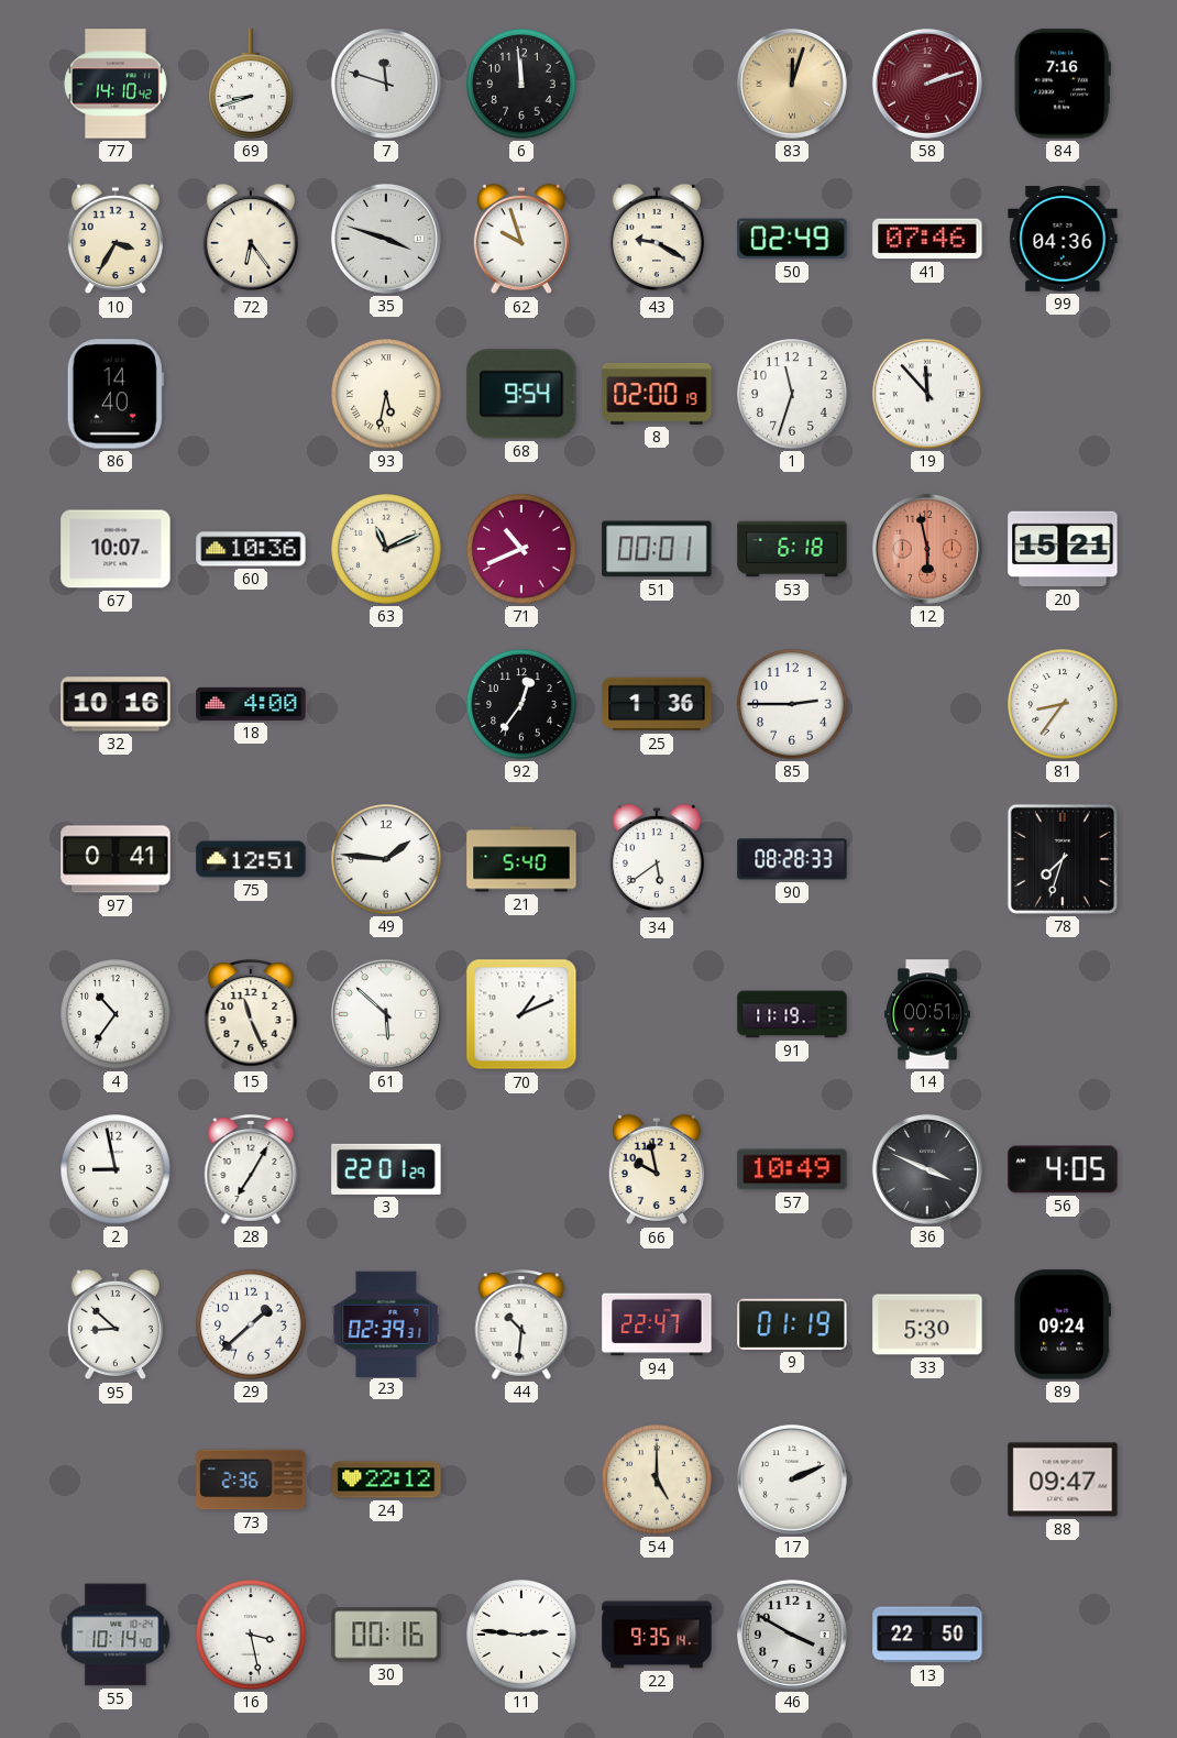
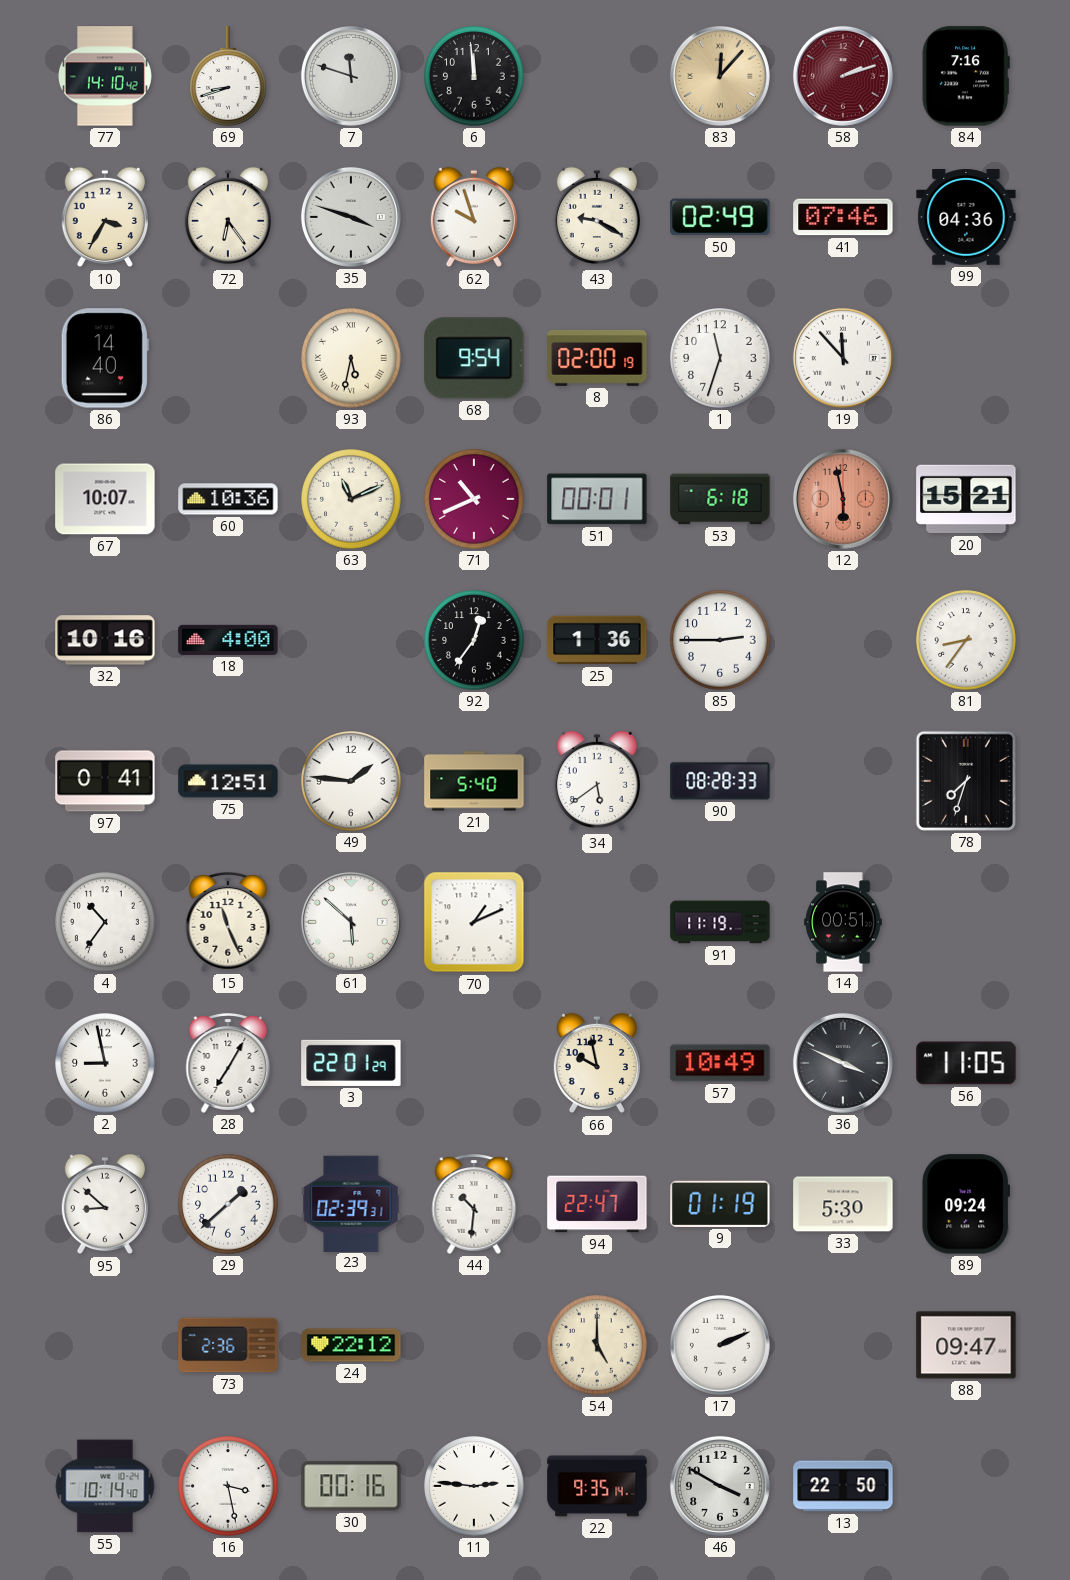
83: 12:03 -> 12:07
56: 4:05 -> 11:05
